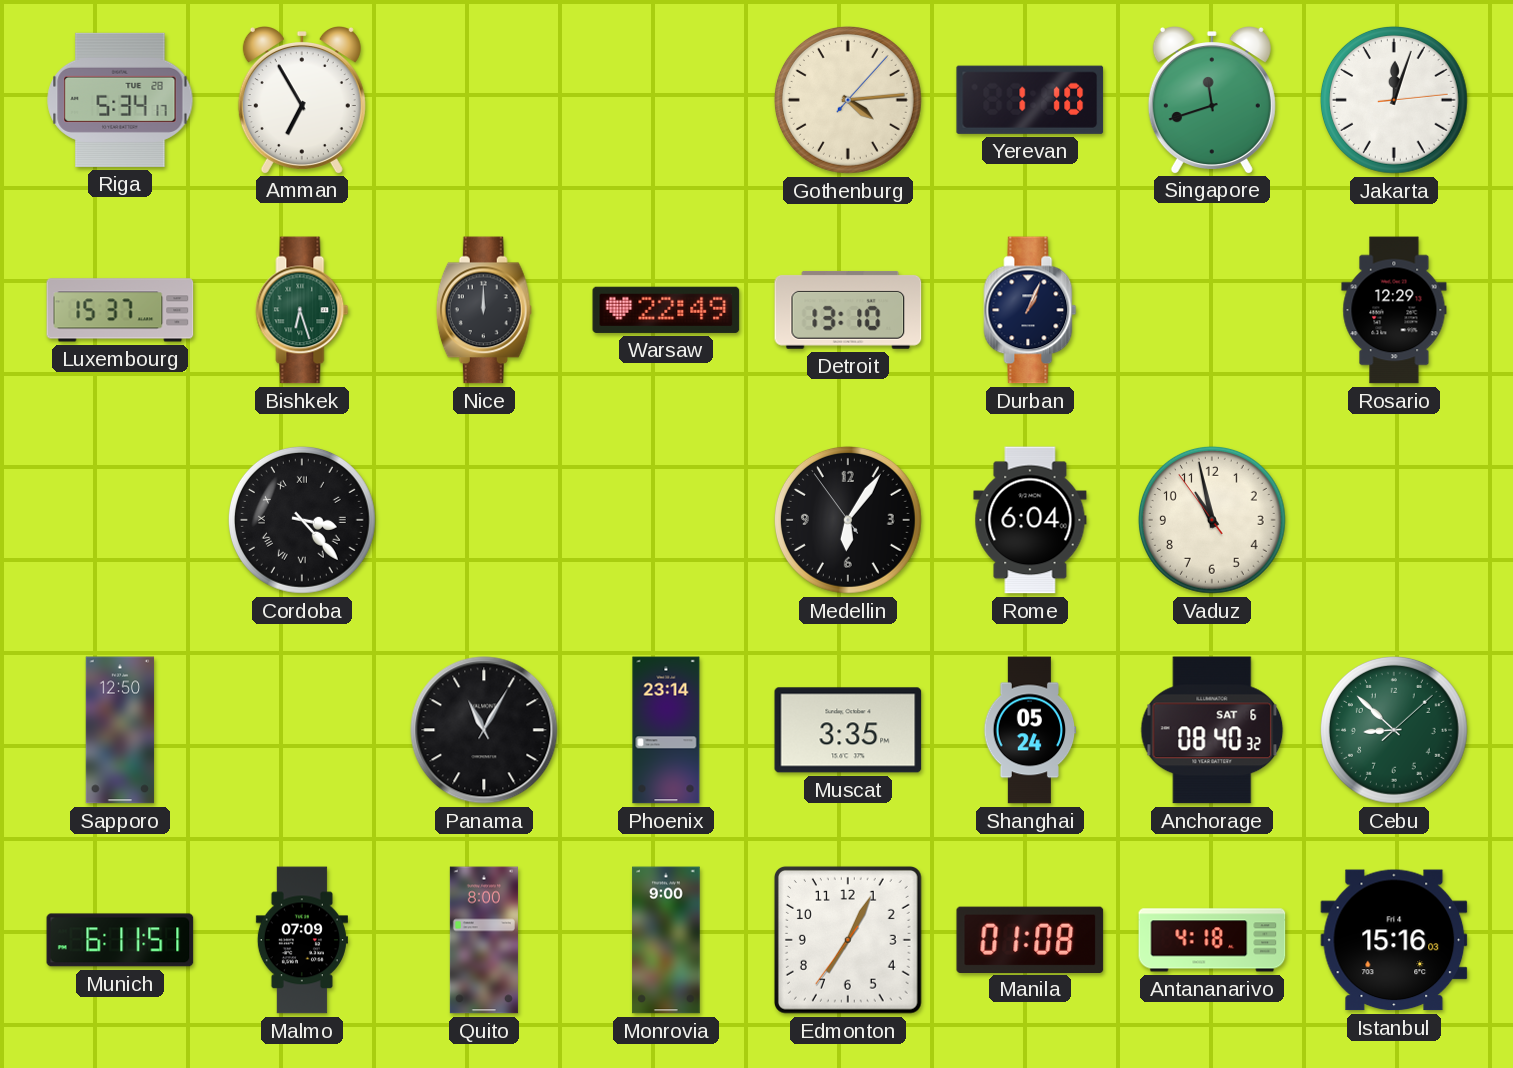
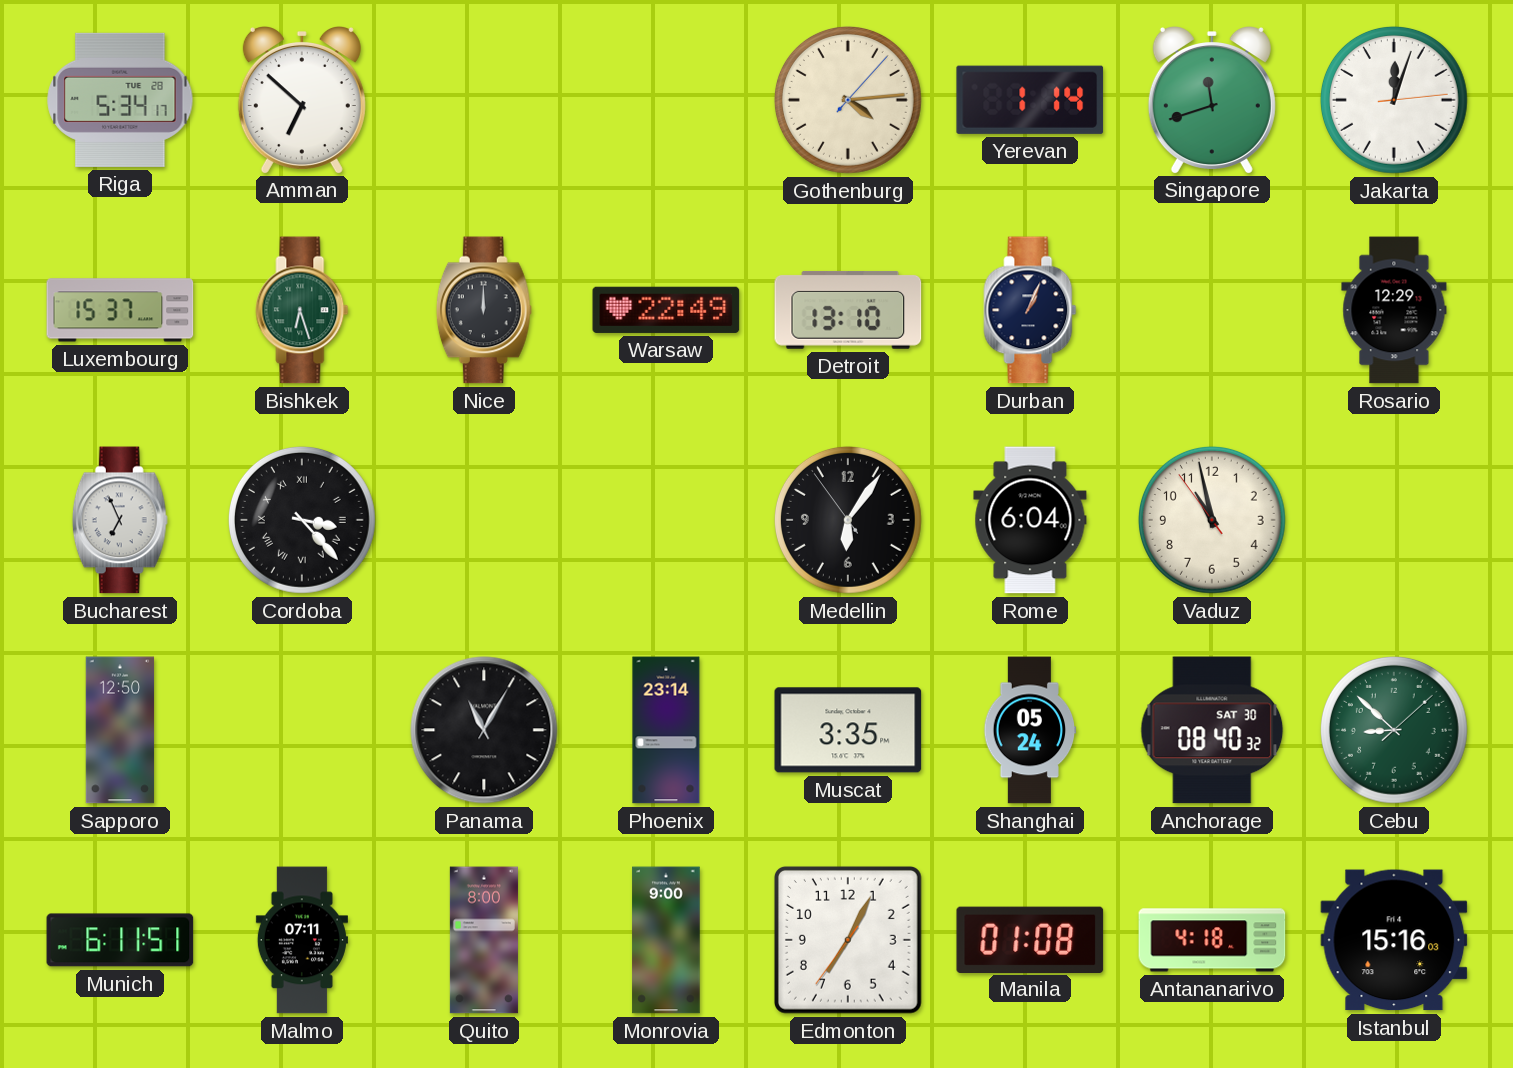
Amman: 6:55 -> 6:52
Yerevan: 1:10 -> 1:14
Bucharest: none -> 6:56
Anchorage date: SAT 6 -> SAT 30
Malmo: 07:09 -> 07:11
